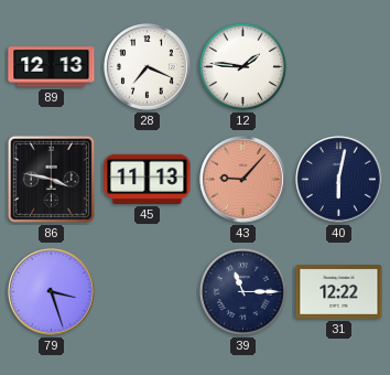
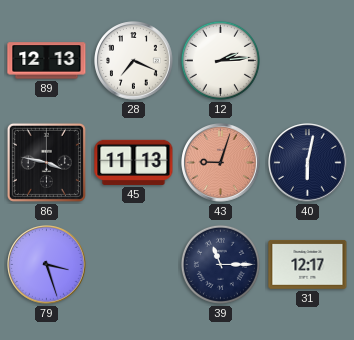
12: 1:46 -> 2:14
43: 9:07 -> 9:03
31: 12:22 -> 12:17
